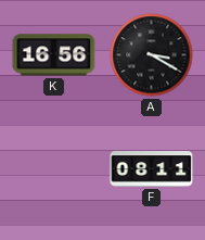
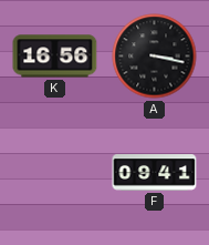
A: 3:20 -> 3:17
F: 08:11 -> 09:41
